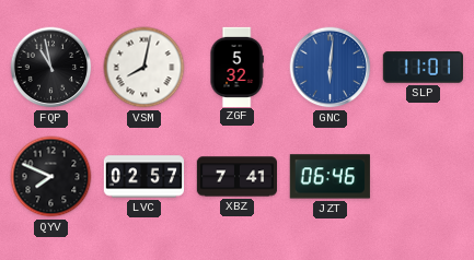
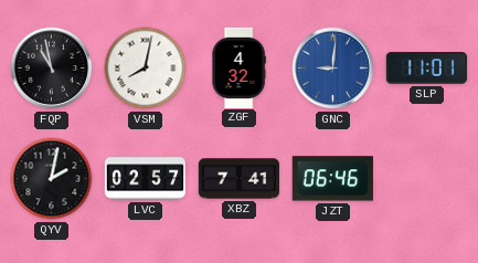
ZGF: 5:32 -> 4:32
GNC: 6:01 -> 9:01
QYV: 7:49 -> 2:02
